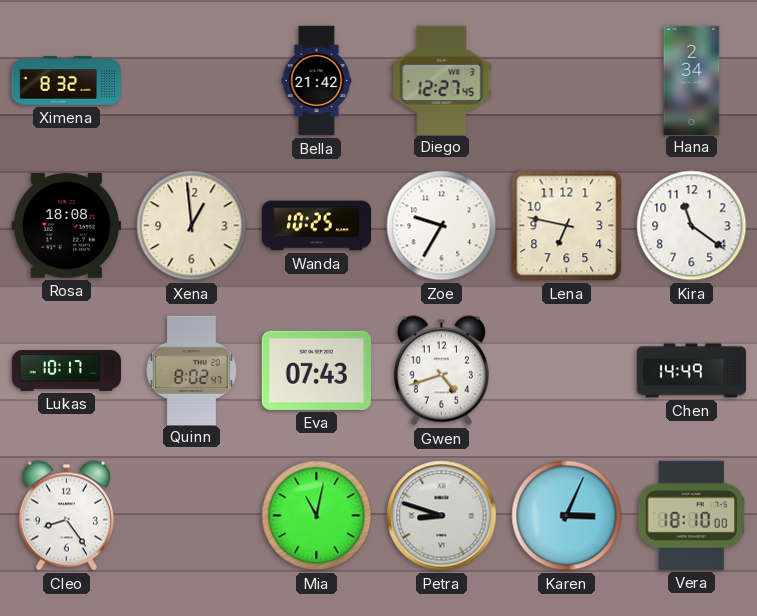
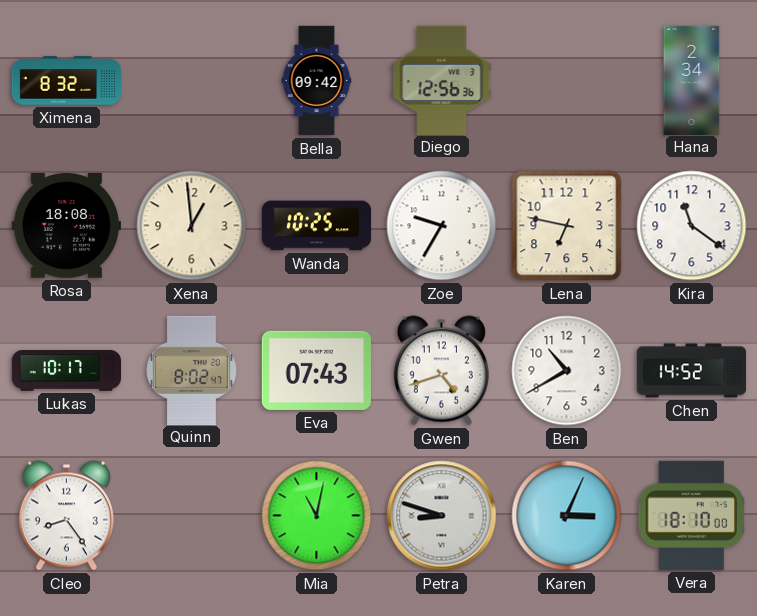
Bella: 21:42 -> 09:42
Diego: 12:27 -> 12:56
Ben: none -> 10:40
Chen: 14:49 -> 14:52
